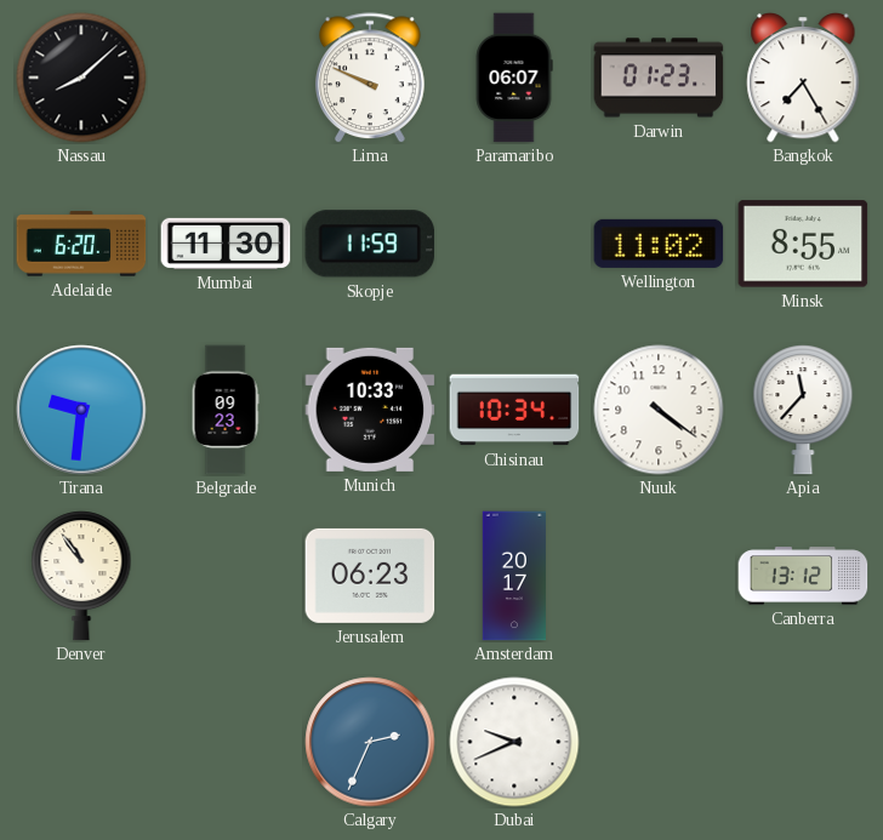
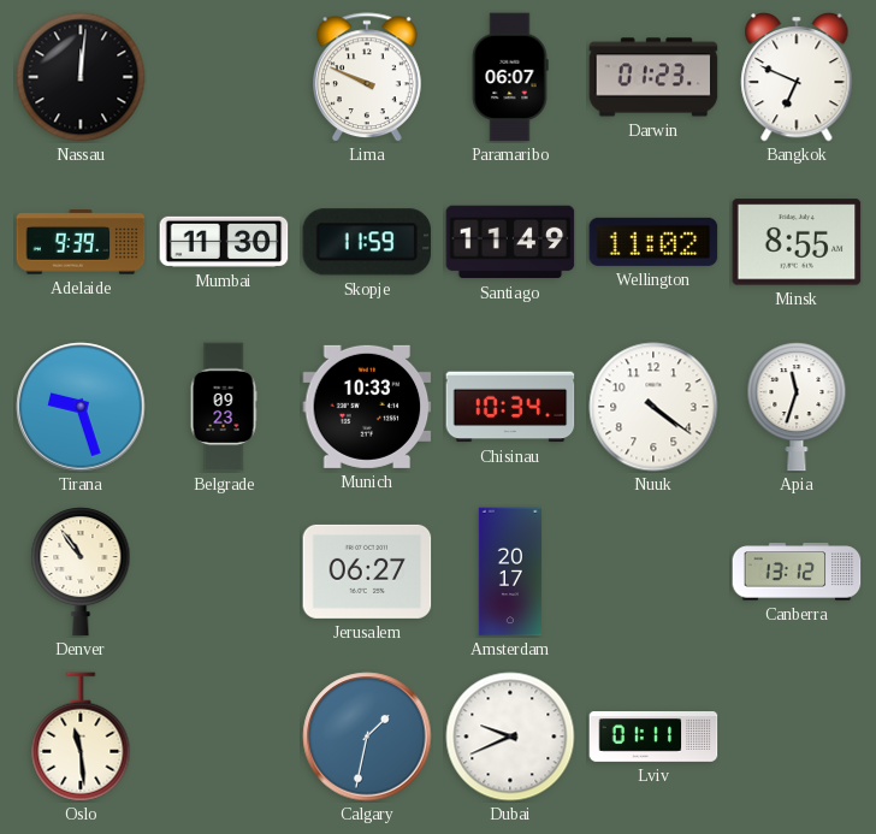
Nassau: 8:08 -> 12:01
Bangkok: 7:25 -> 6:49
Adelaide: 6:20 -> 9:39
Santiago: none -> 11:49
Tirana: 9:31 -> 9:27
Apia: 11:37 -> 11:33
Jerusalem: 06:23 -> 06:27
Oslo: none -> 11:29
Calgary: 2:34 -> 1:32
Lviv: none -> 01:11
